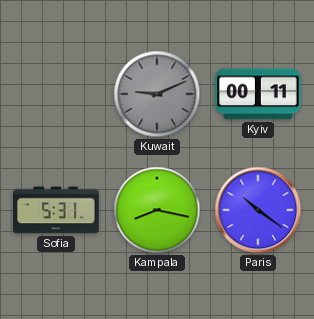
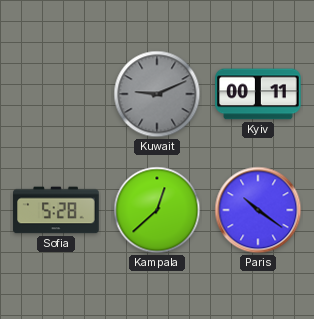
Sofia: 5:31 -> 5:28
Kampala: 8:17 -> 12:38
